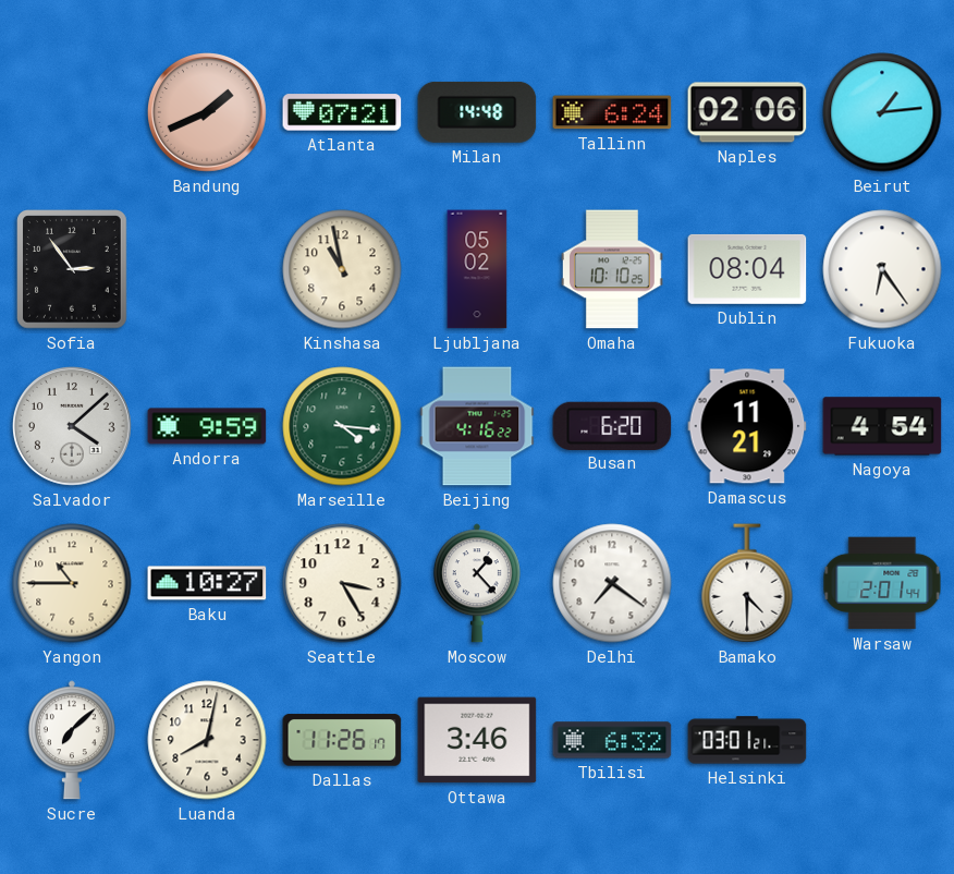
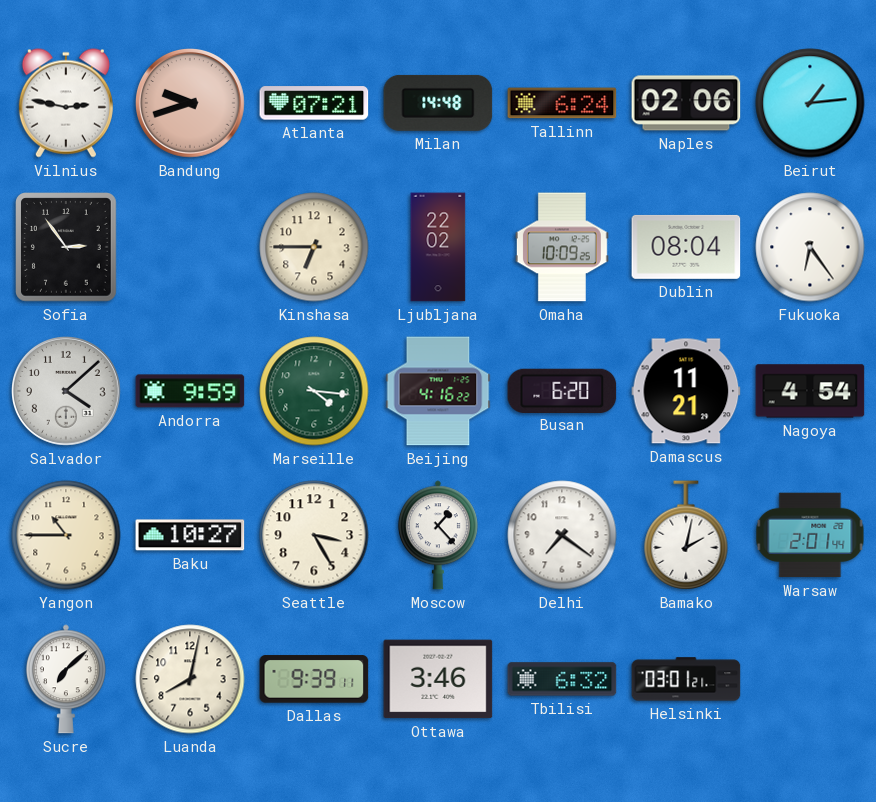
Vilnius: none -> 2:47
Bandung: 1:41 -> 9:42
Kinshasa: 10:58 -> 6:45
Ljubljana: 05:02 -> 22:02
Omaha: 10:10 -> 10:09
Bamako: 4:30 -> 2:02
Dallas: 11:26 -> 9:39
